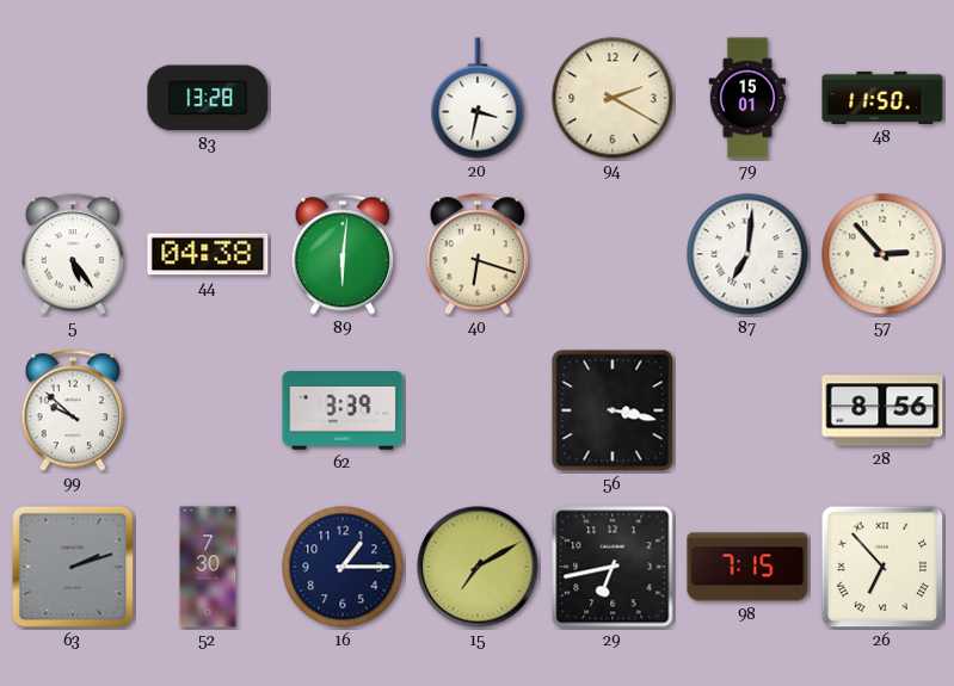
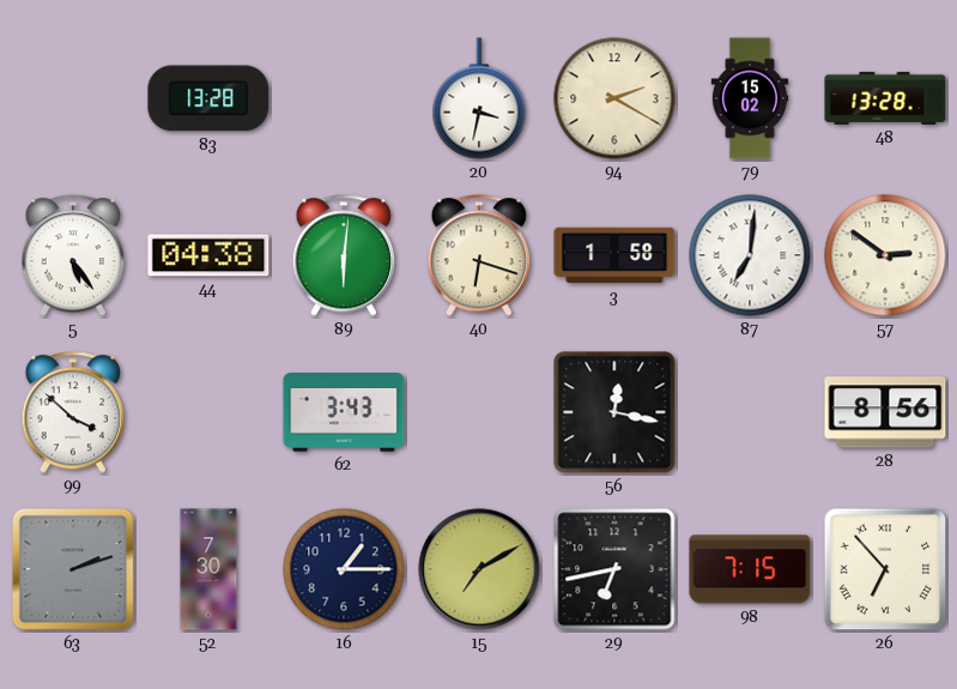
79: 15:01 -> 15:02
48: 11:50 -> 13:28
3: none -> 1:58
57: 2:53 -> 2:51
99: 9:52 -> 3:52
62: 3:39 -> 3:43
56: 3:17 -> 12:17
